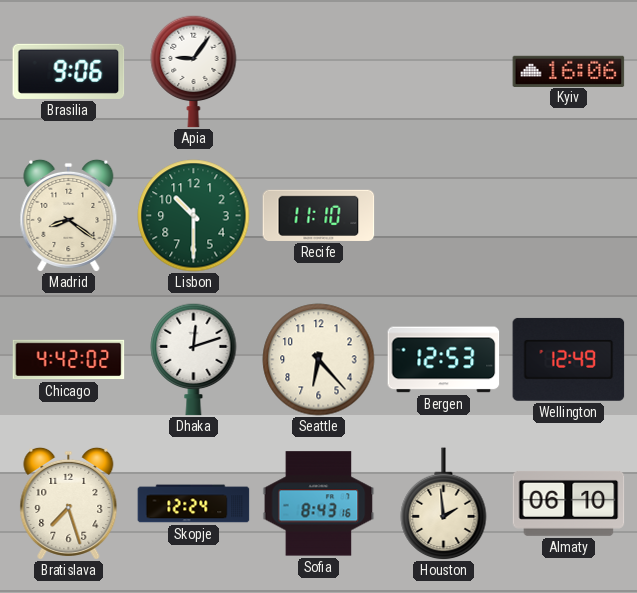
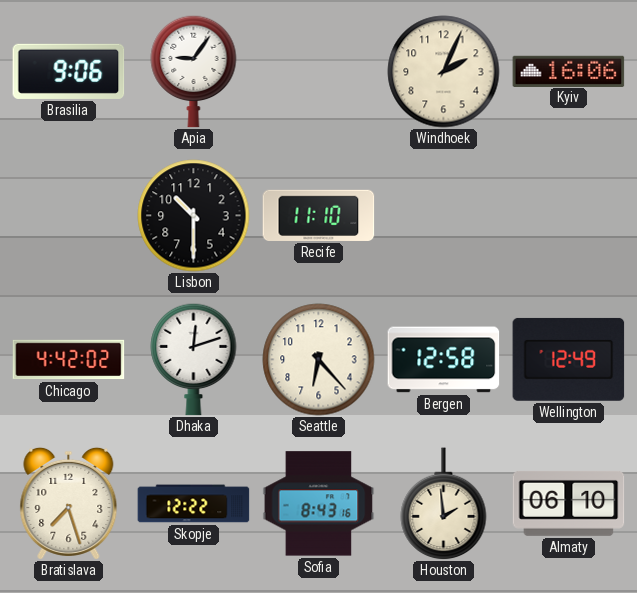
Windhoek: none -> 2:04
Madrid: 8:21 -> none
Lisbon dial: green -> black
Bergen: 12:53 -> 12:58
Skopje: 12:24 -> 12:22
